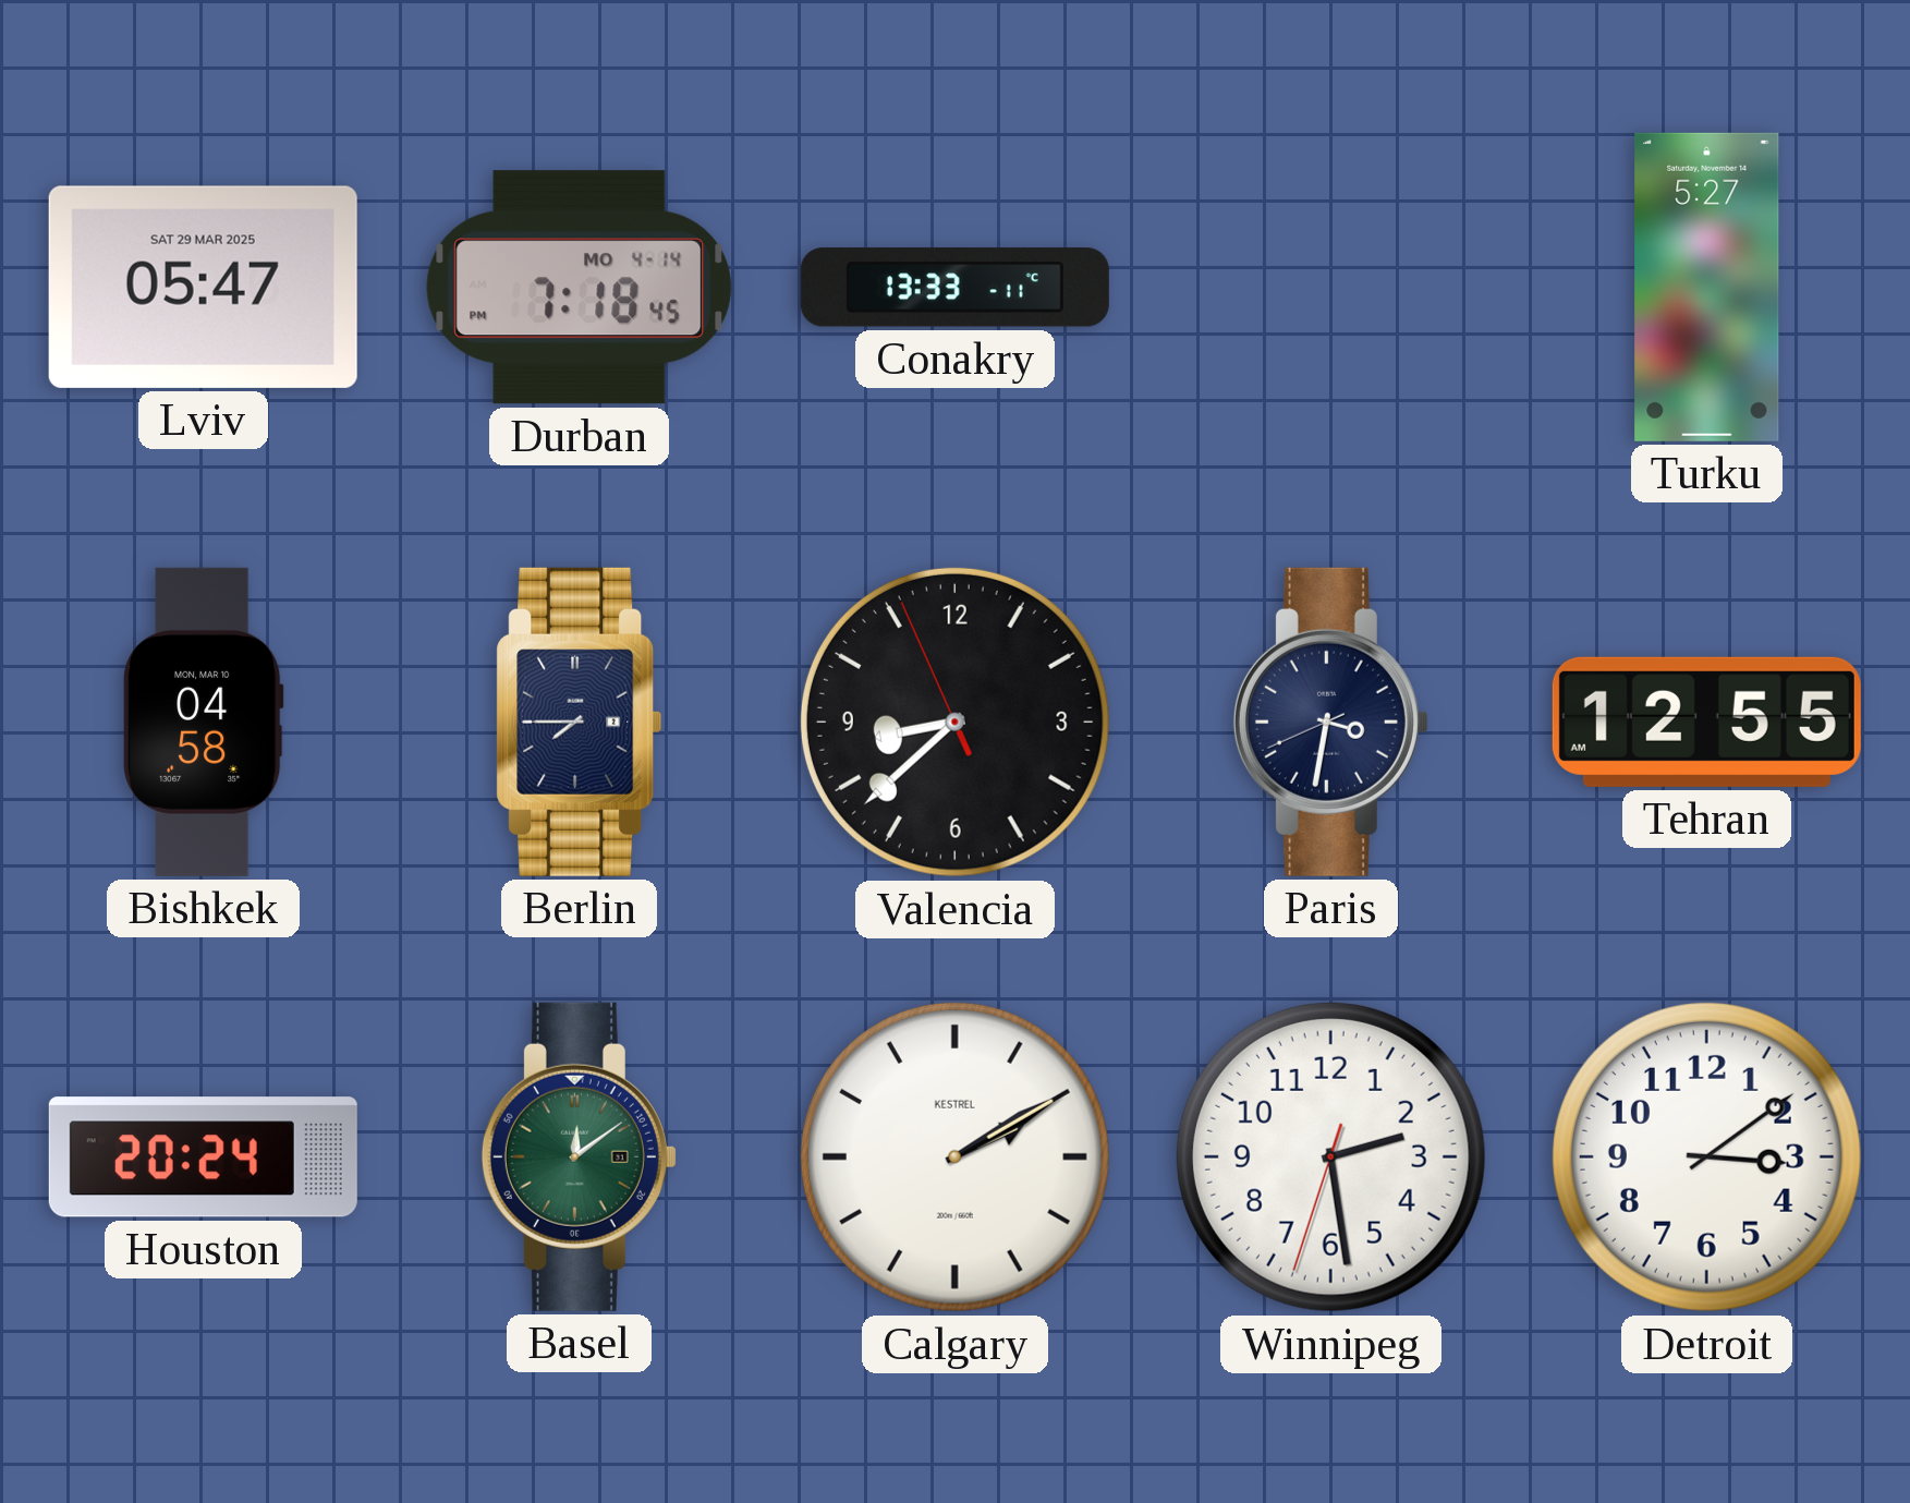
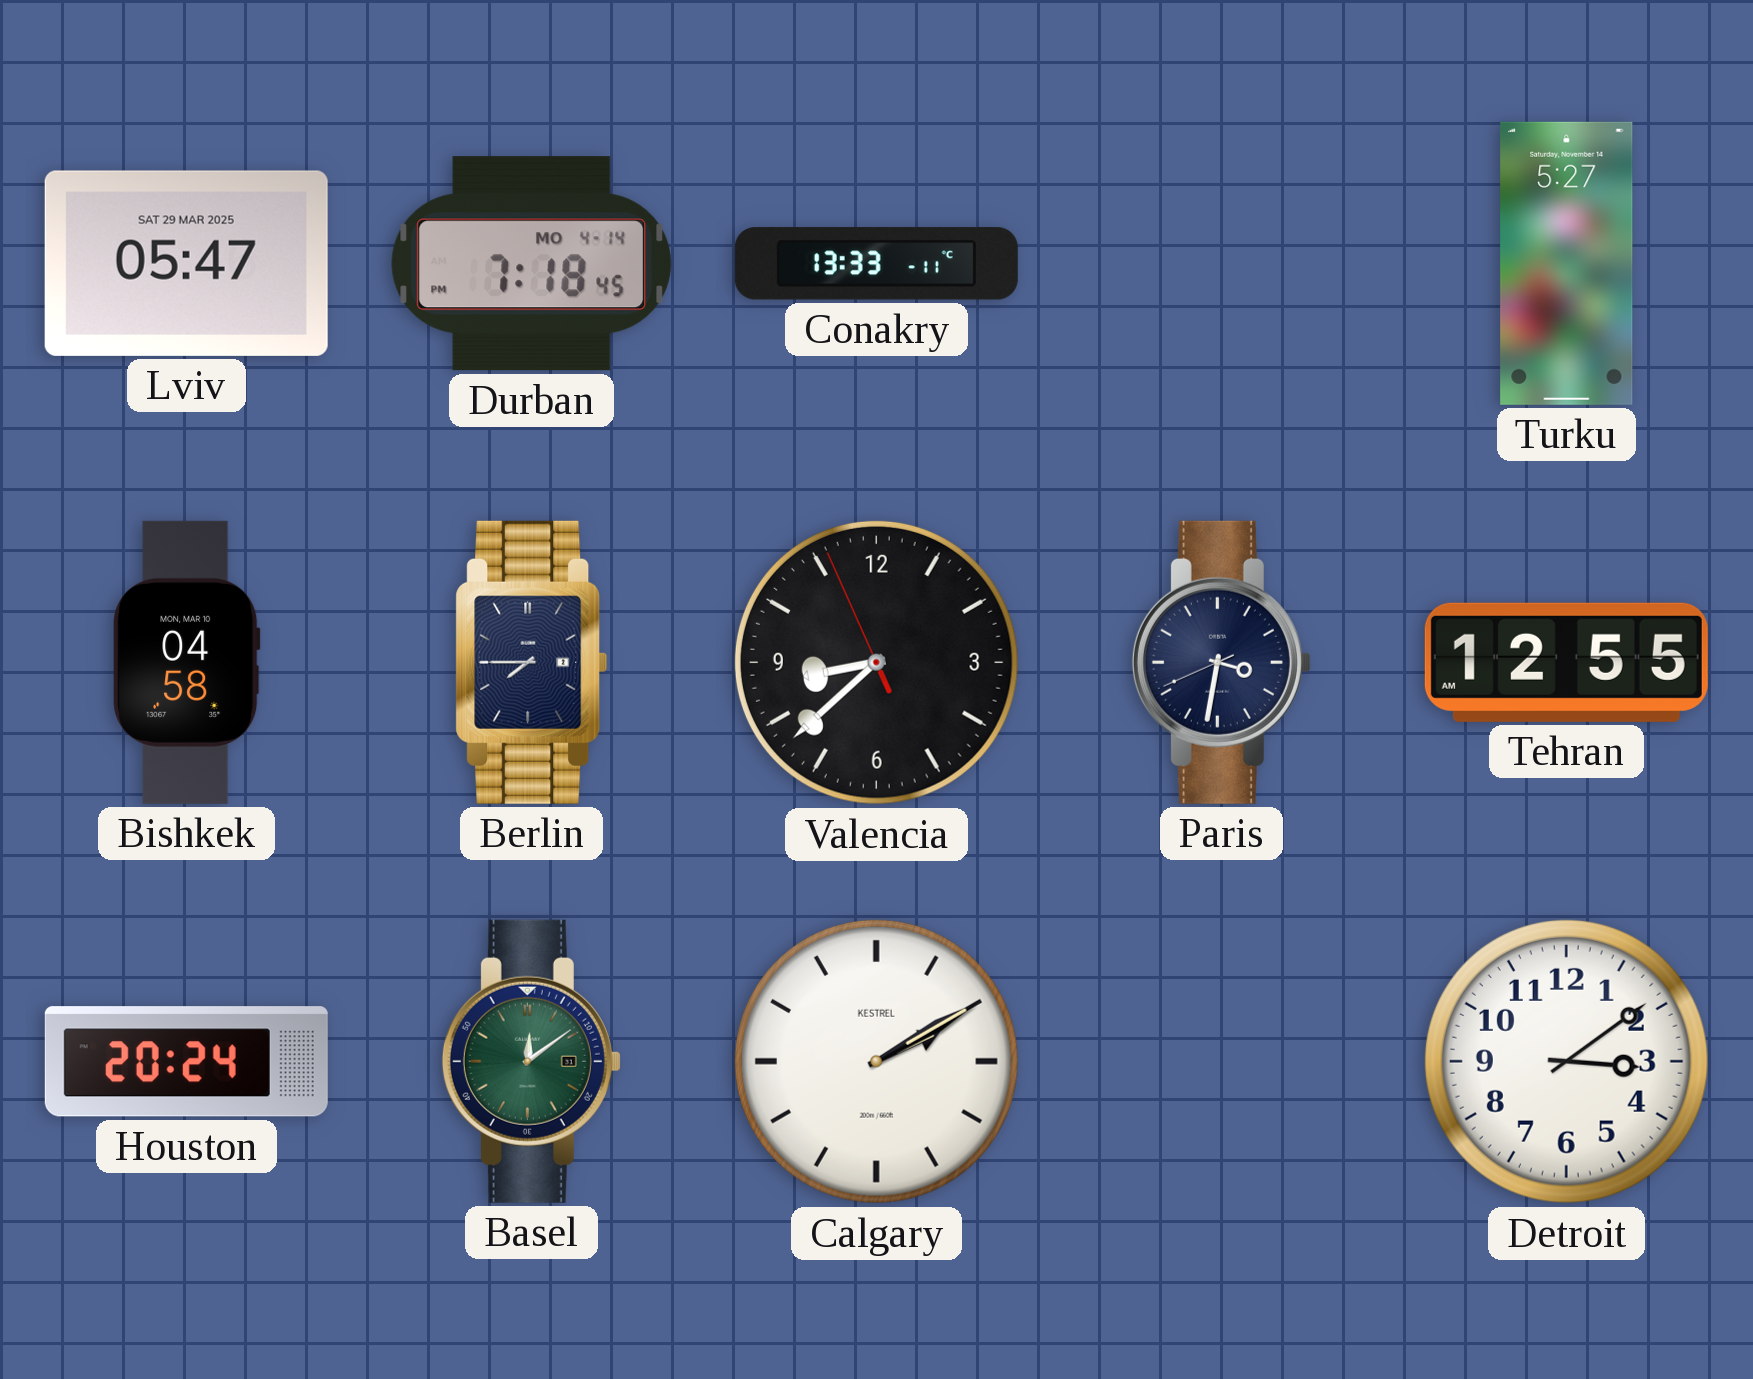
Winnipeg: 2:28 -> none
